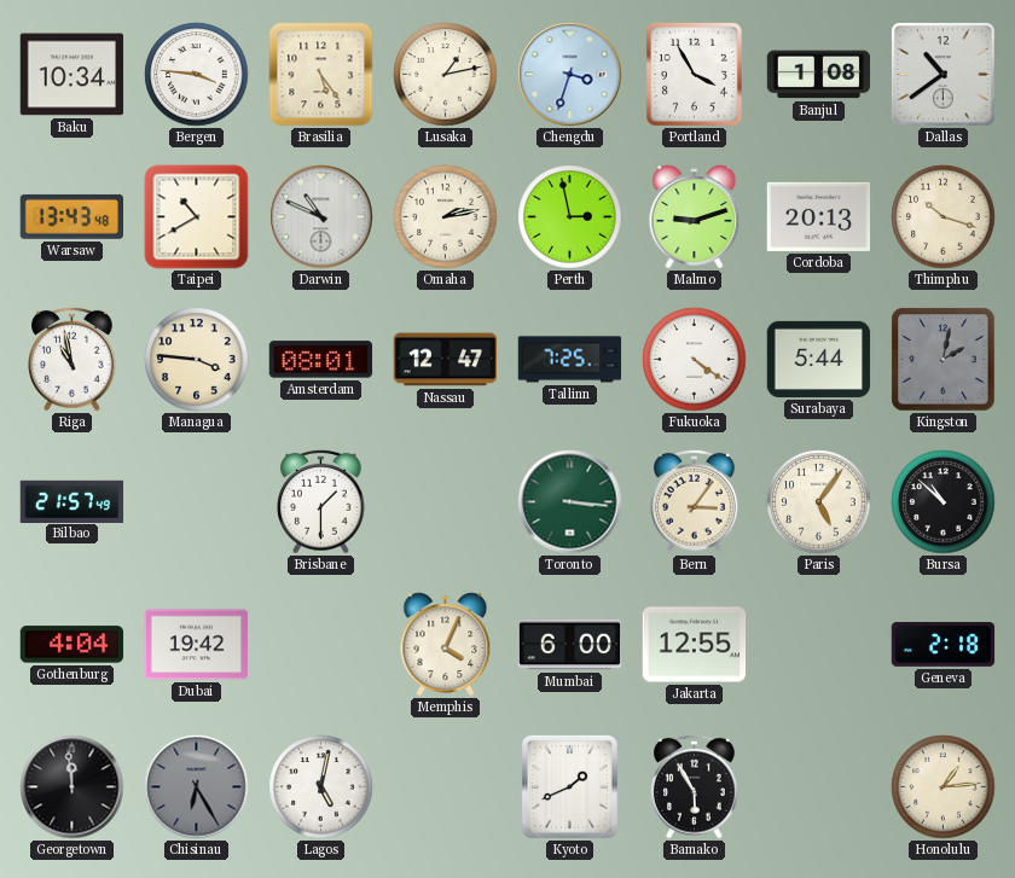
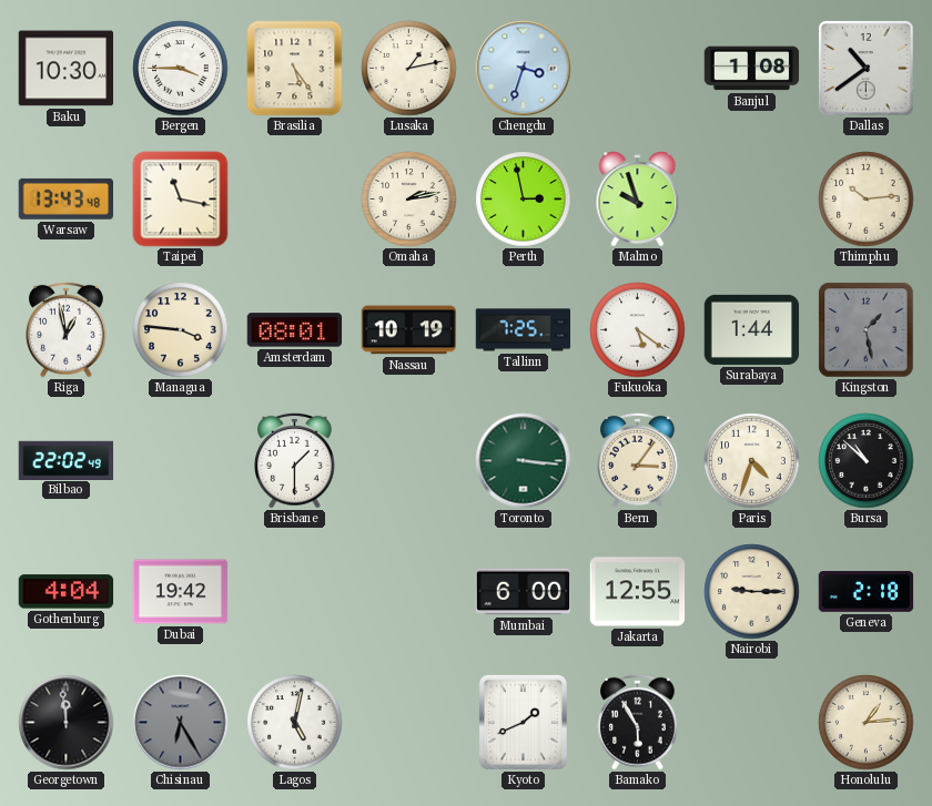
Baku: 10:34 -> 10:30
Bergen: 3:46 -> 3:45
Portland: 3:55 -> none
Taipei: 10:40 -> 11:17
Darwin: 10:49 -> none
Malmo: 9:12 -> 9:57
Cordoba: 20:13 -> none
Thimphu: 10:18 -> 10:14
Riga: 10:58 -> 12:58
Nassau: 12:47 -> 10:19
Fukuoka: 4:21 -> 5:21
Surabaya: 5:44 -> 1:44
Kingston: 2:02 -> 1:28
Bilbao: 21:57 -> 22:02
Paris: 5:06 -> 4:33
Memphis: 4:04 -> none
Nairobi: none -> 9:15
